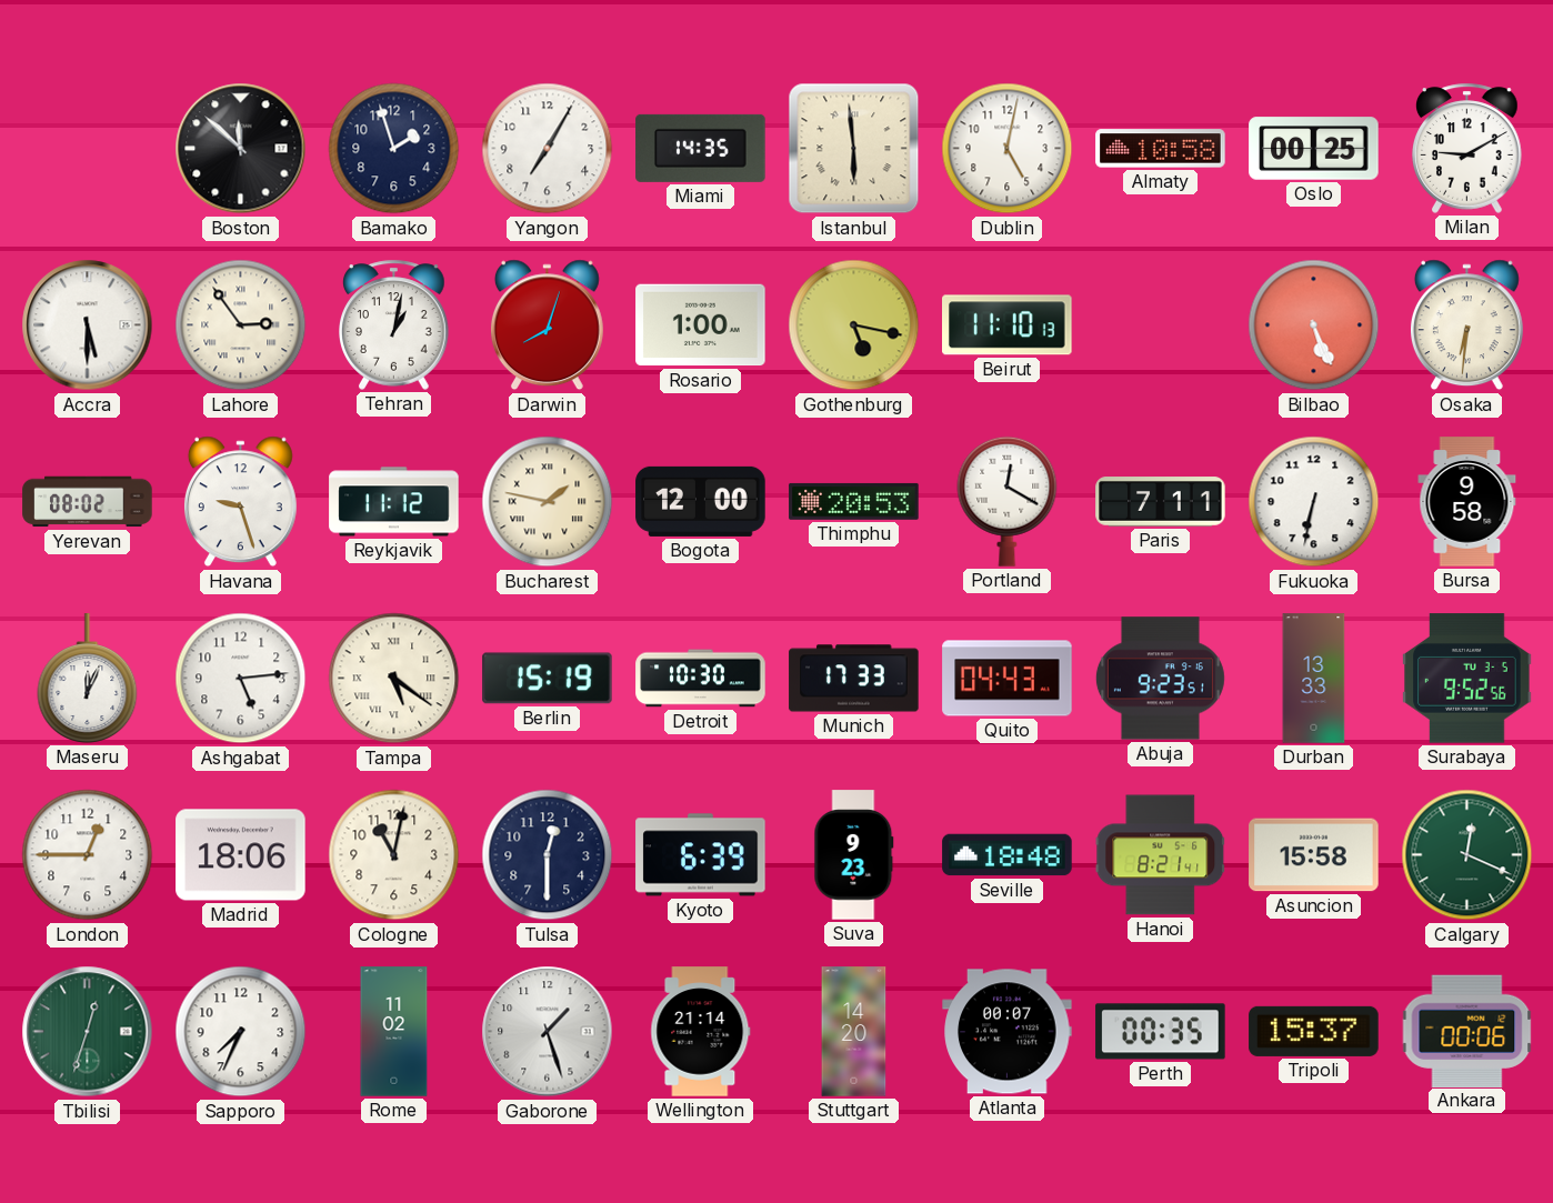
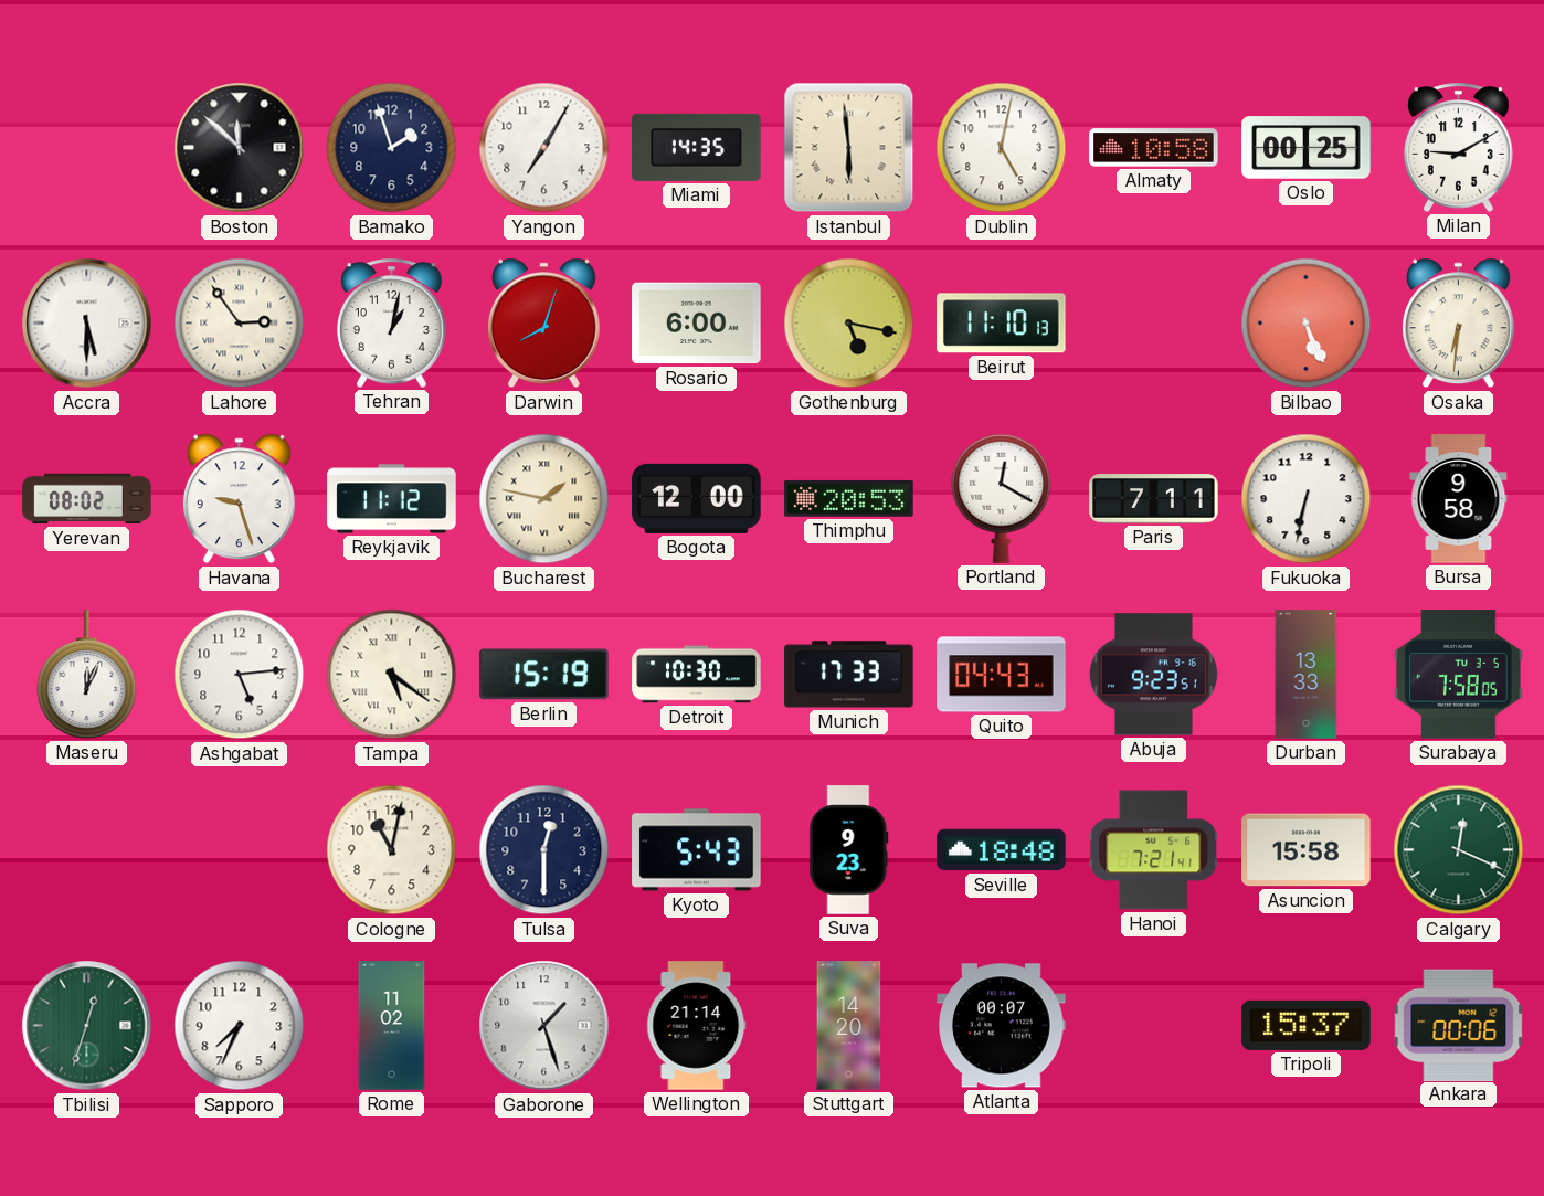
Rosario: 1:00 -> 6:00
Surabaya: 9:52 -> 7:58
London: 12:45 -> none
Madrid: 18:06 -> none
Kyoto: 6:39 -> 5:43
Hanoi: 8:21 -> 7:21
Perth: 00:35 -> none
